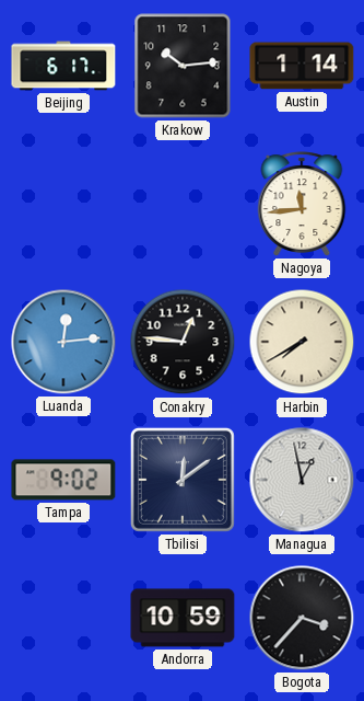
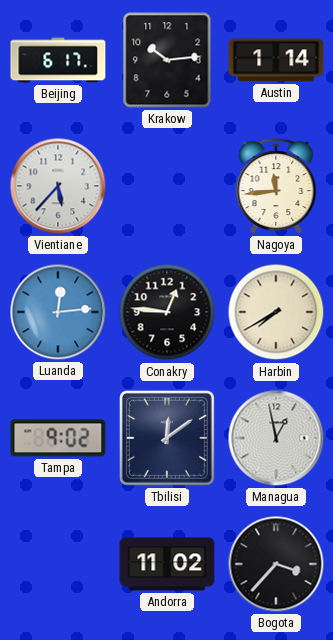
Vientiane: none -> 5:37
Andorra: 10:59 -> 11:02
